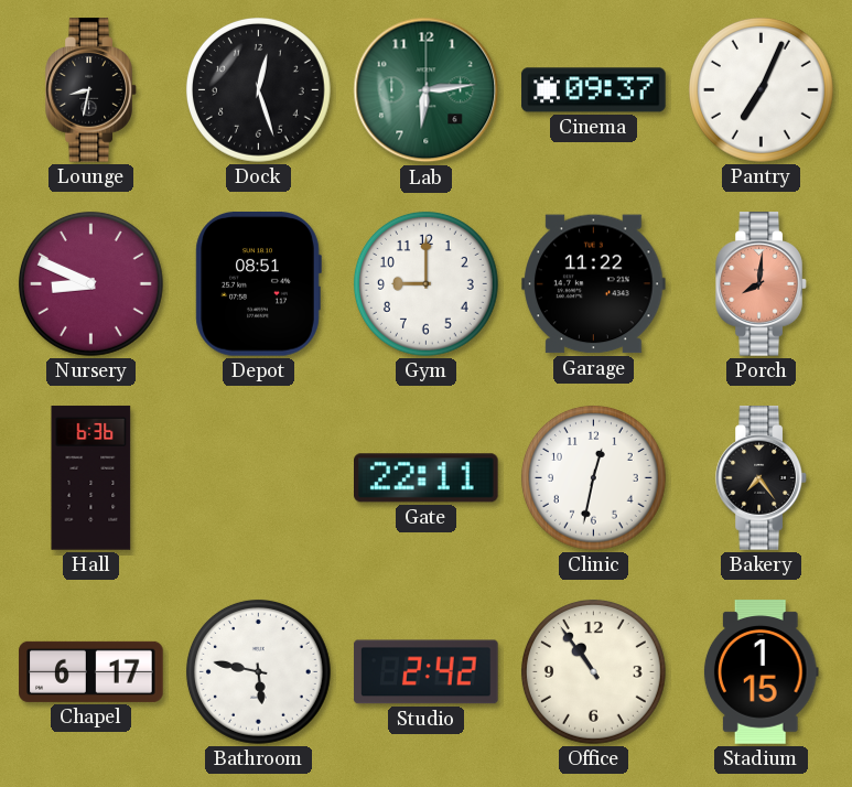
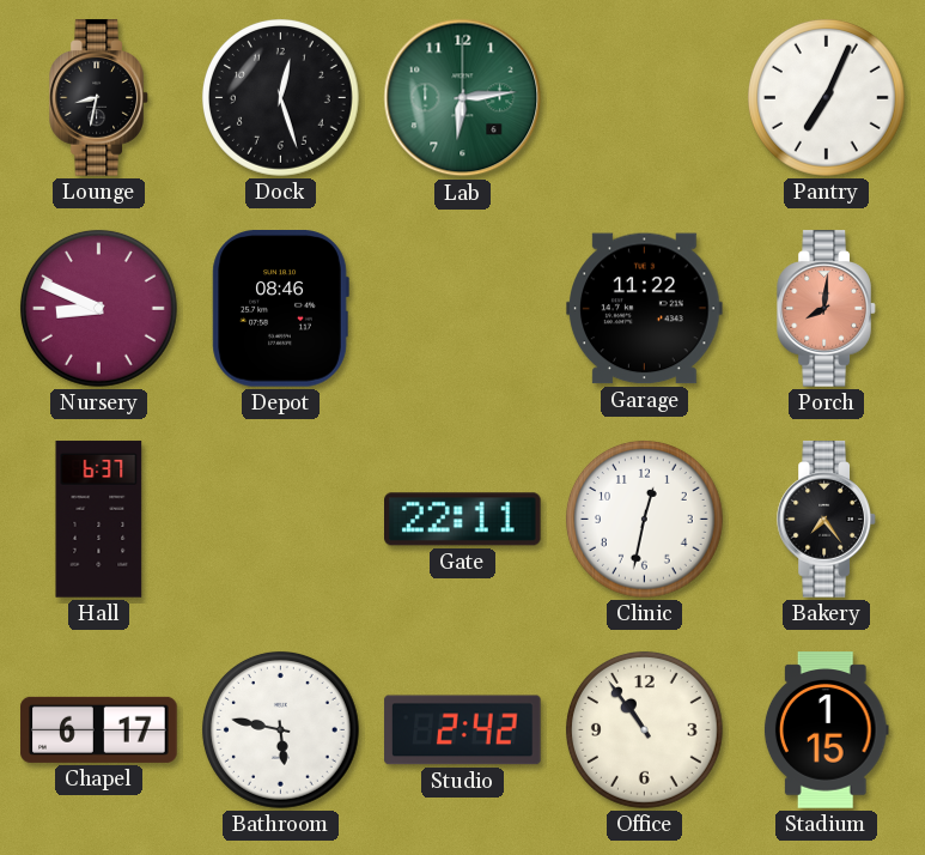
Cinema: 09:37 -> none
Depot: 08:51 -> 08:46
Gym: 9:00 -> none
Hall: 6:36 -> 6:37
